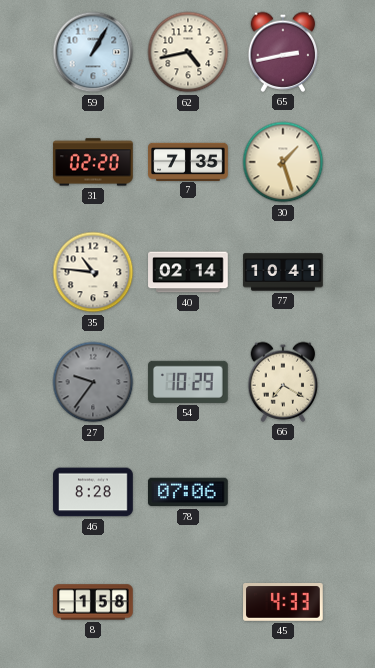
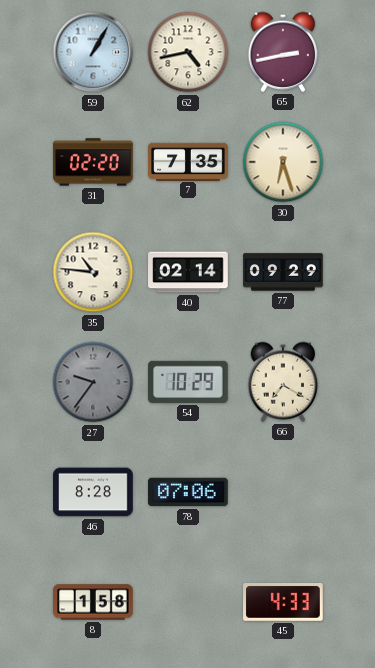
30: 1:27 -> 6:27
77: 10:41 -> 09:29
